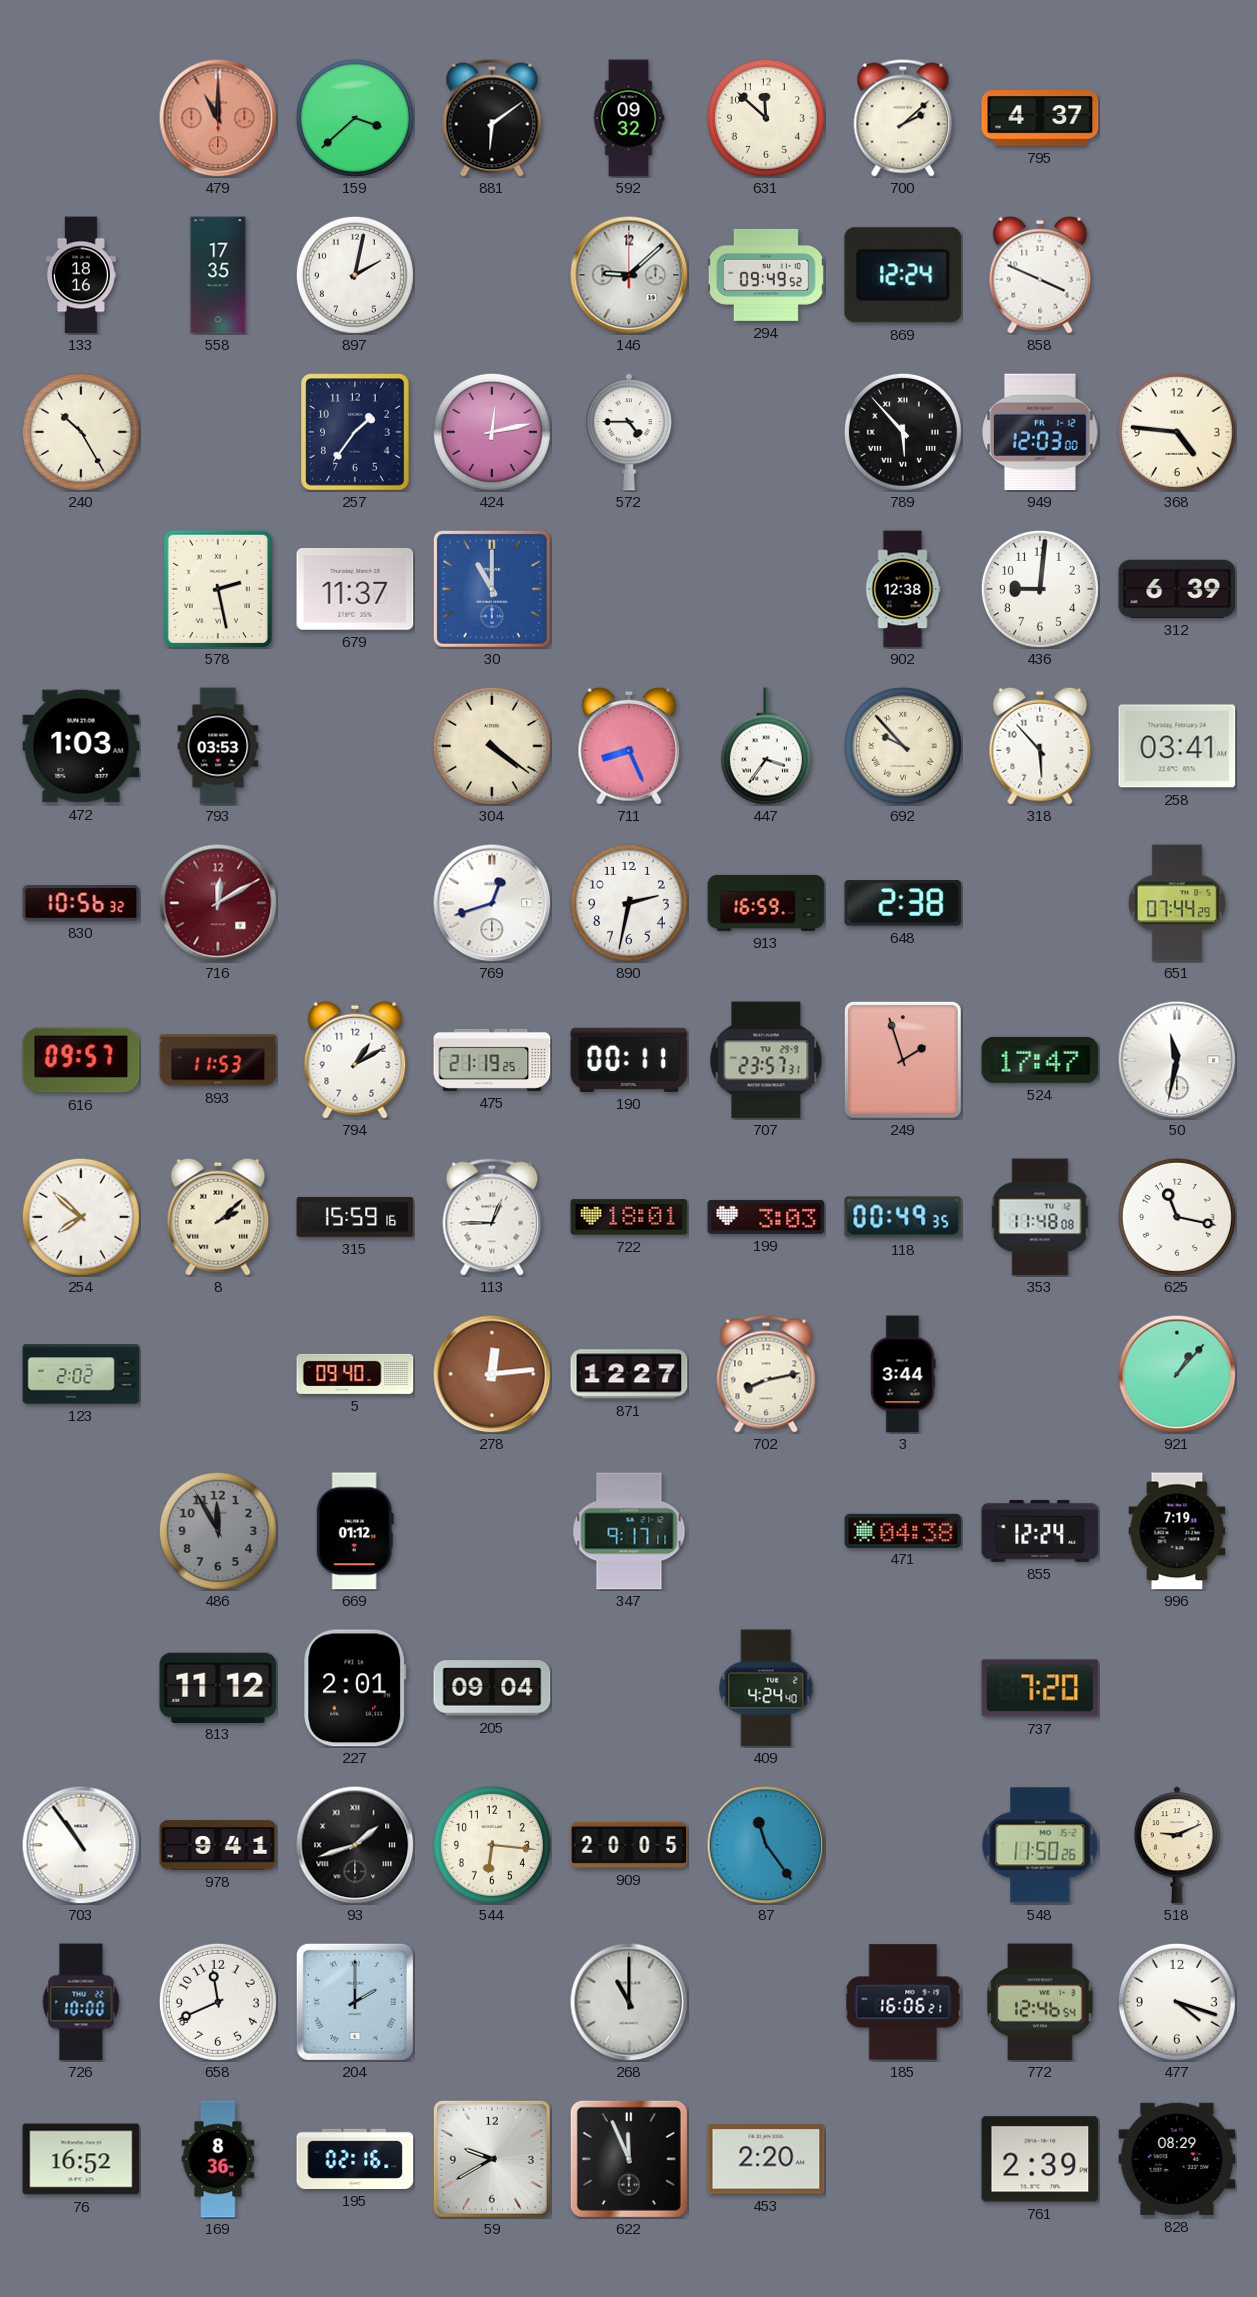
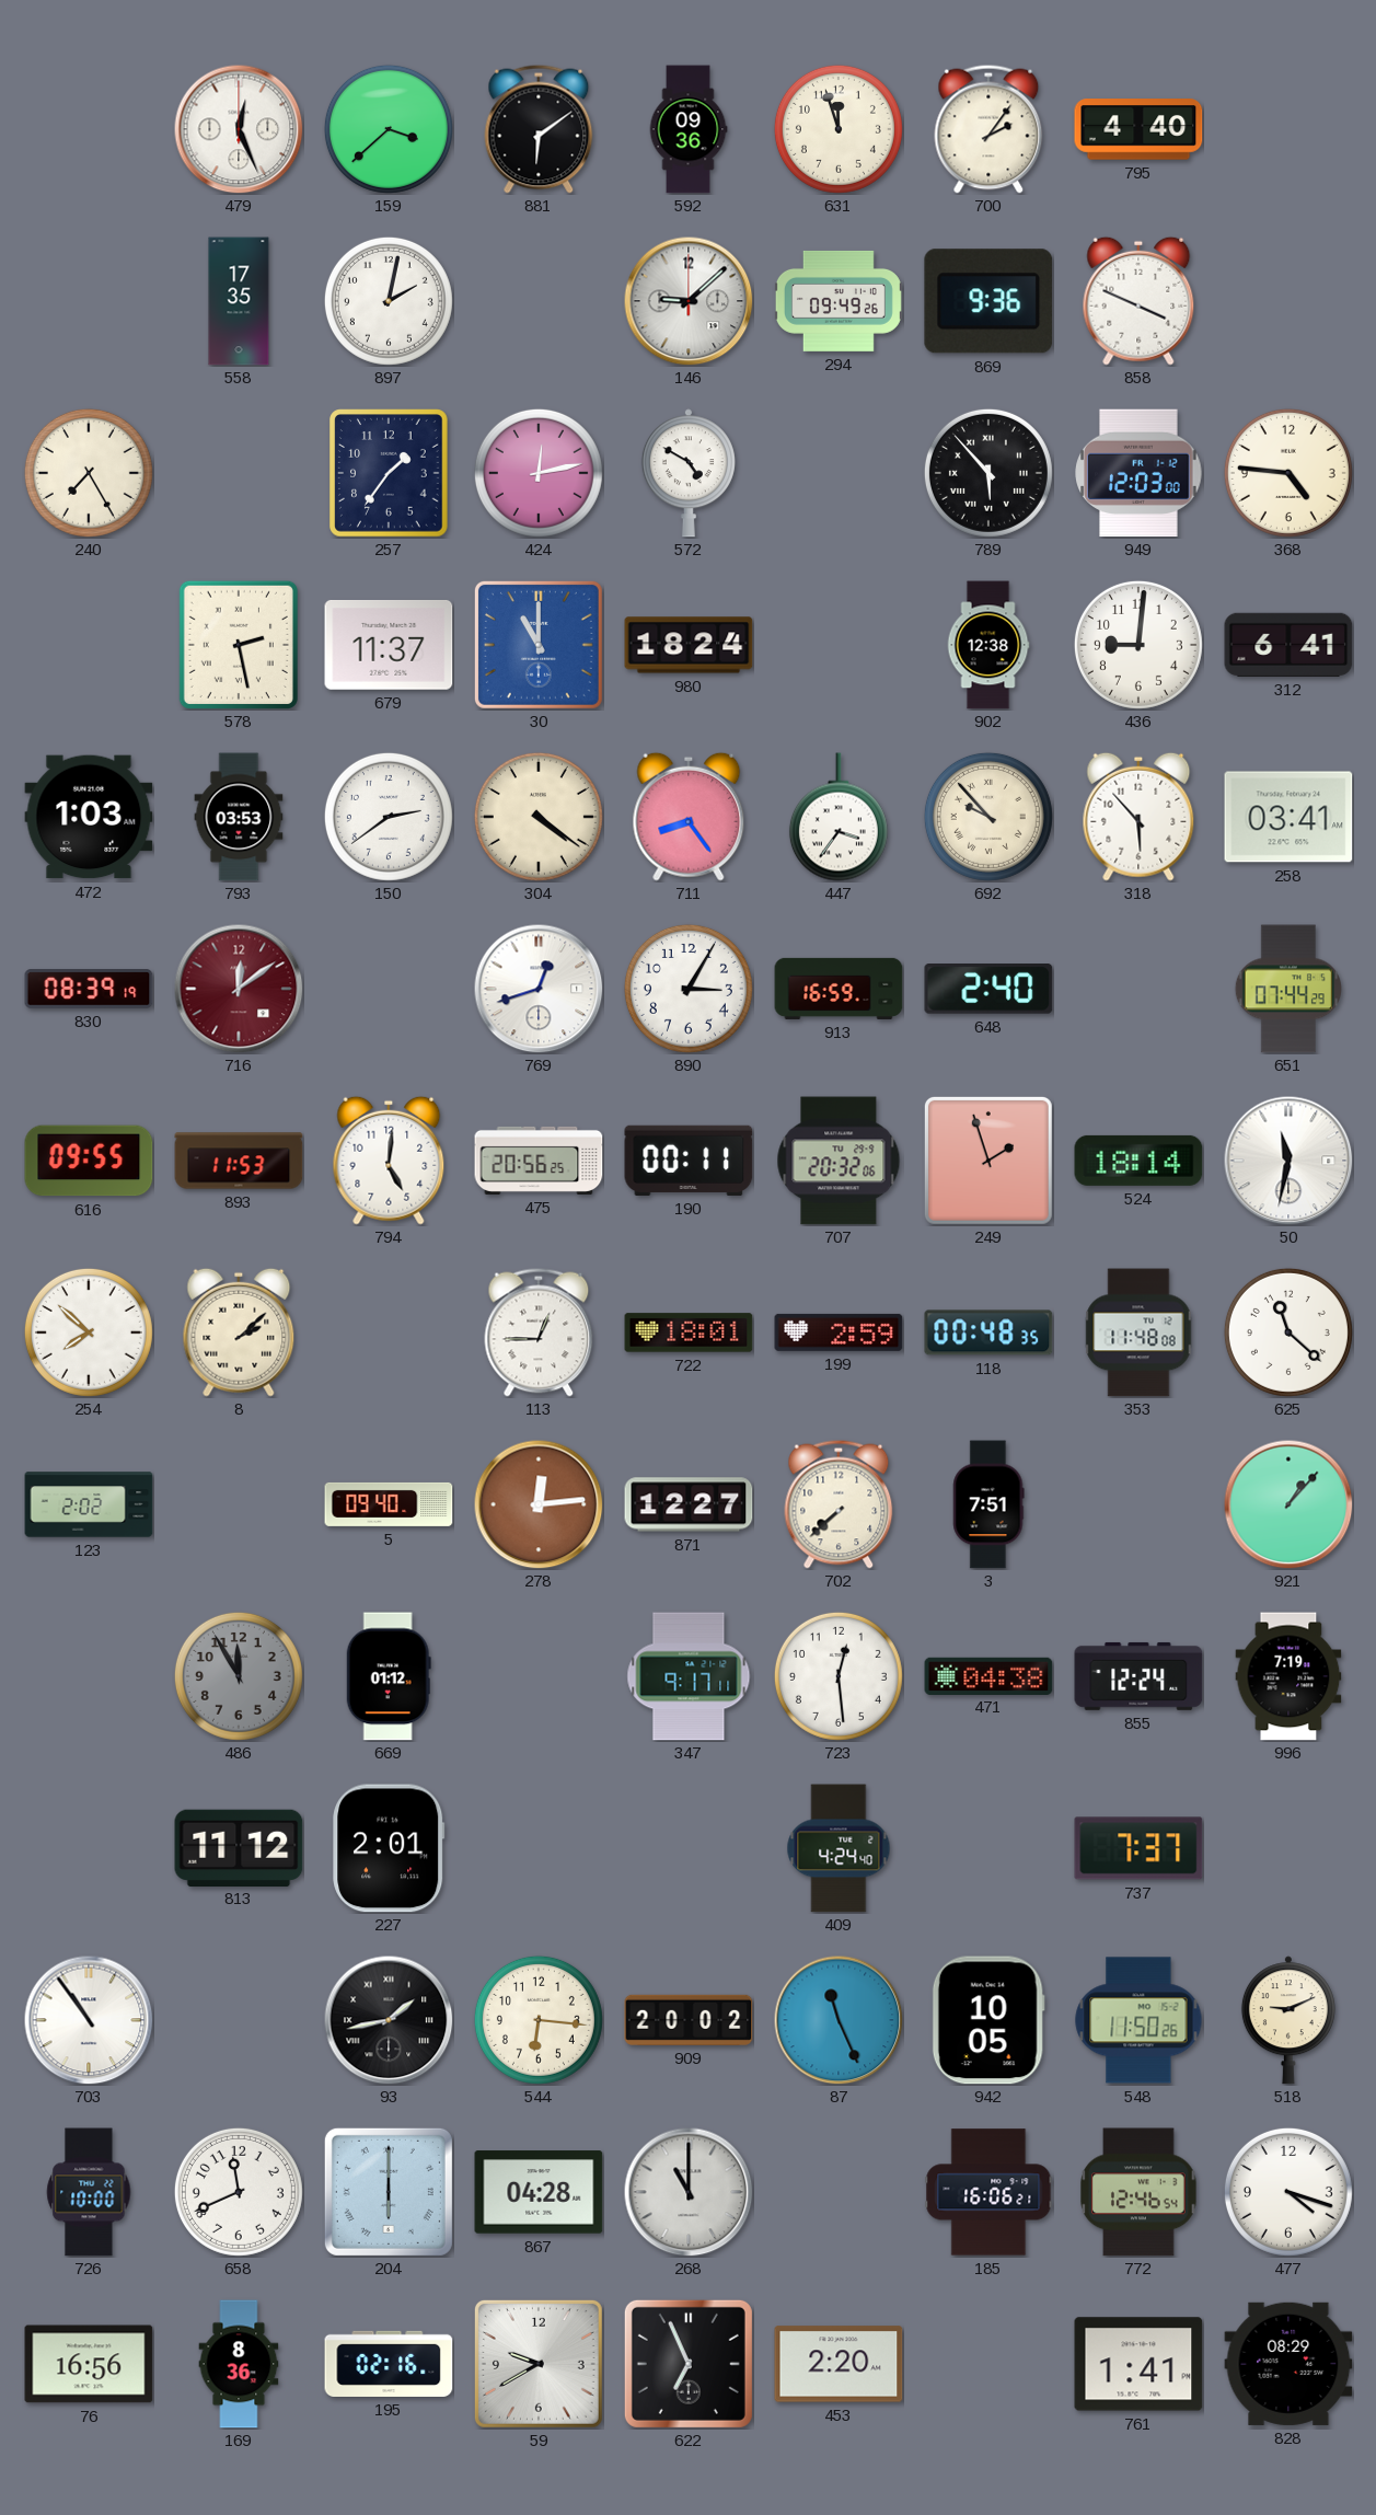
479: 11:00 -> 12:26
479 dial: salmon -> white
592: 09:32 -> 09:36
631: 11:52 -> 11:57
700: 2:08 -> 2:06
795: 4:37 -> 4:40
133: 18:16 -> none
294: 09:49:52 -> 09:49:26
869: 12:24 -> 9:36
240: 10:25 -> 7:25
572: 4:45 -> 4:50
980: none -> 18:24
312: 6:39 -> 6:41
150: none -> 2:39
711: 8:26 -> 8:24
830: 10:56 -> 08:39
716: 12:10 -> 12:09
890: 2:32 -> 3:05
648: 2:38 -> 2:40
616: 09:57 -> 09:55
794: 1:10 -> 5:01
475: 21:19 -> 20:56
707: 23:57 -> 20:32
524: 17:47 -> 18:14
315: 15:59 -> none
199: 3:03 -> 2:59
118: 00:49 -> 00:48
625: 11:17 -> 11:22
702: 8:13 -> 7:38
3: 3:44 -> 7:51
723: none -> 12:29
205: 09:04 -> none
737: 7:20 -> 7:37
978: 9:41 -> none
93: 1:42 -> 1:43
909: 20:05 -> 20:02
87: 11:24 -> 11:26
942: none -> 10:05
204: 2:00 -> 6:00
867: none -> 04:28
76: 16:52 -> 16:56
622: 11:56 -> 6:56
761: 2:39 -> 1:41
